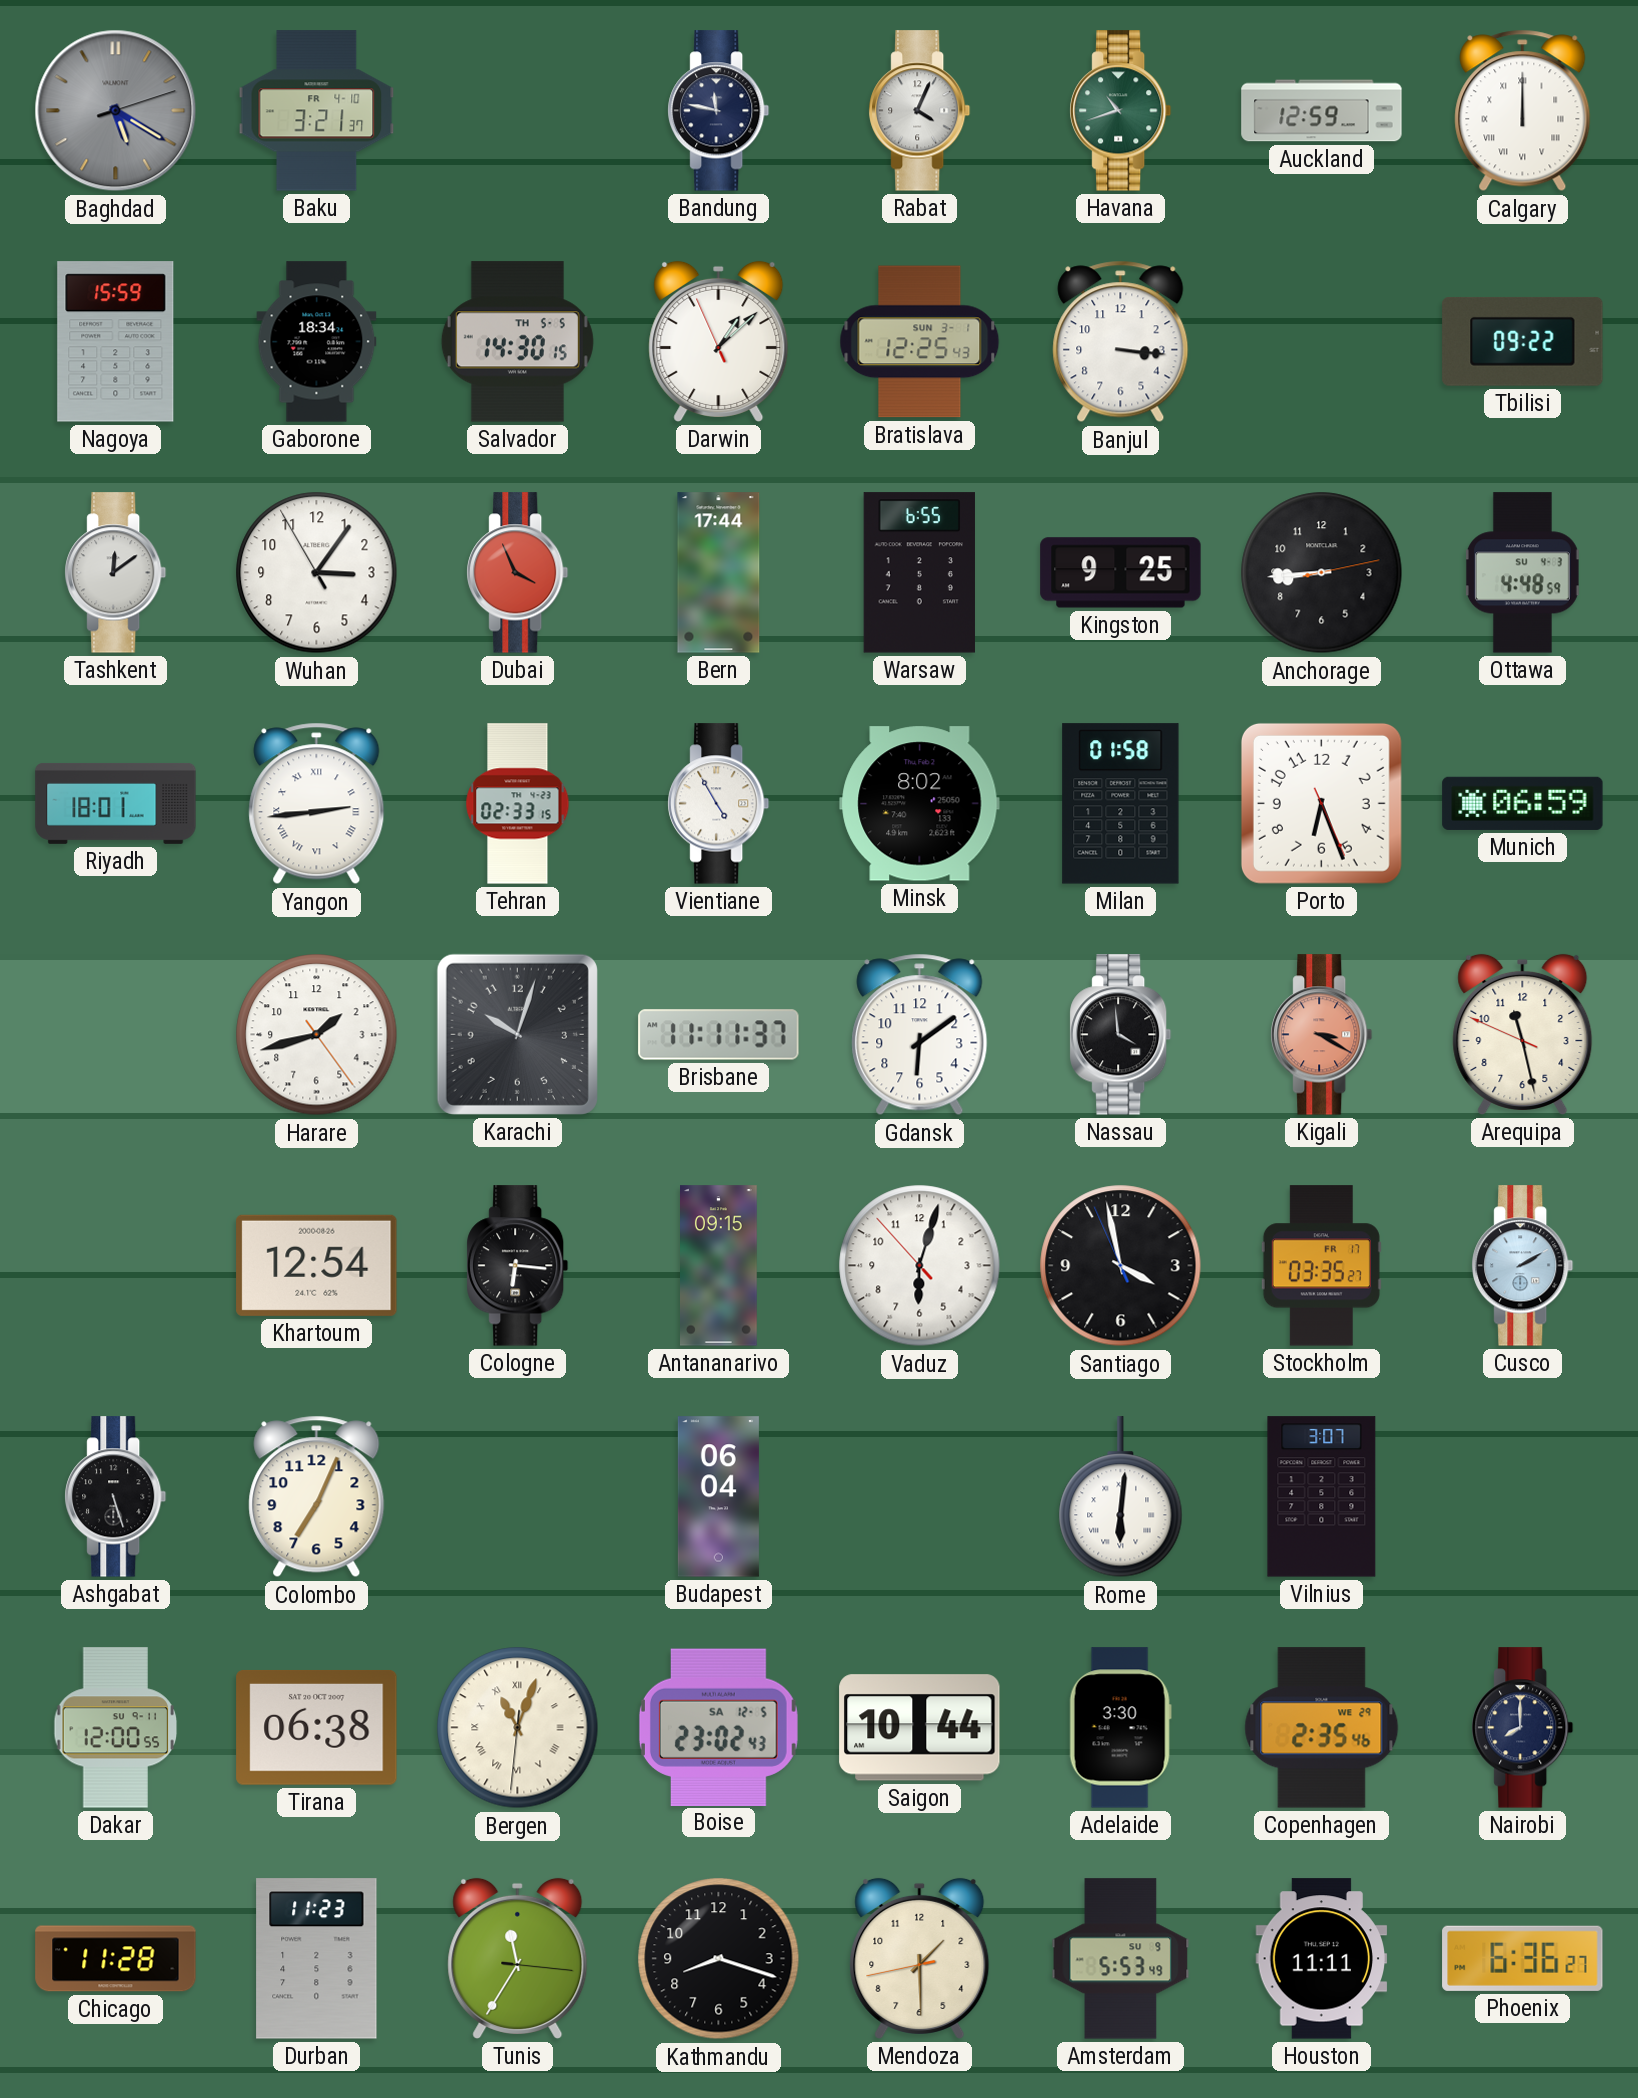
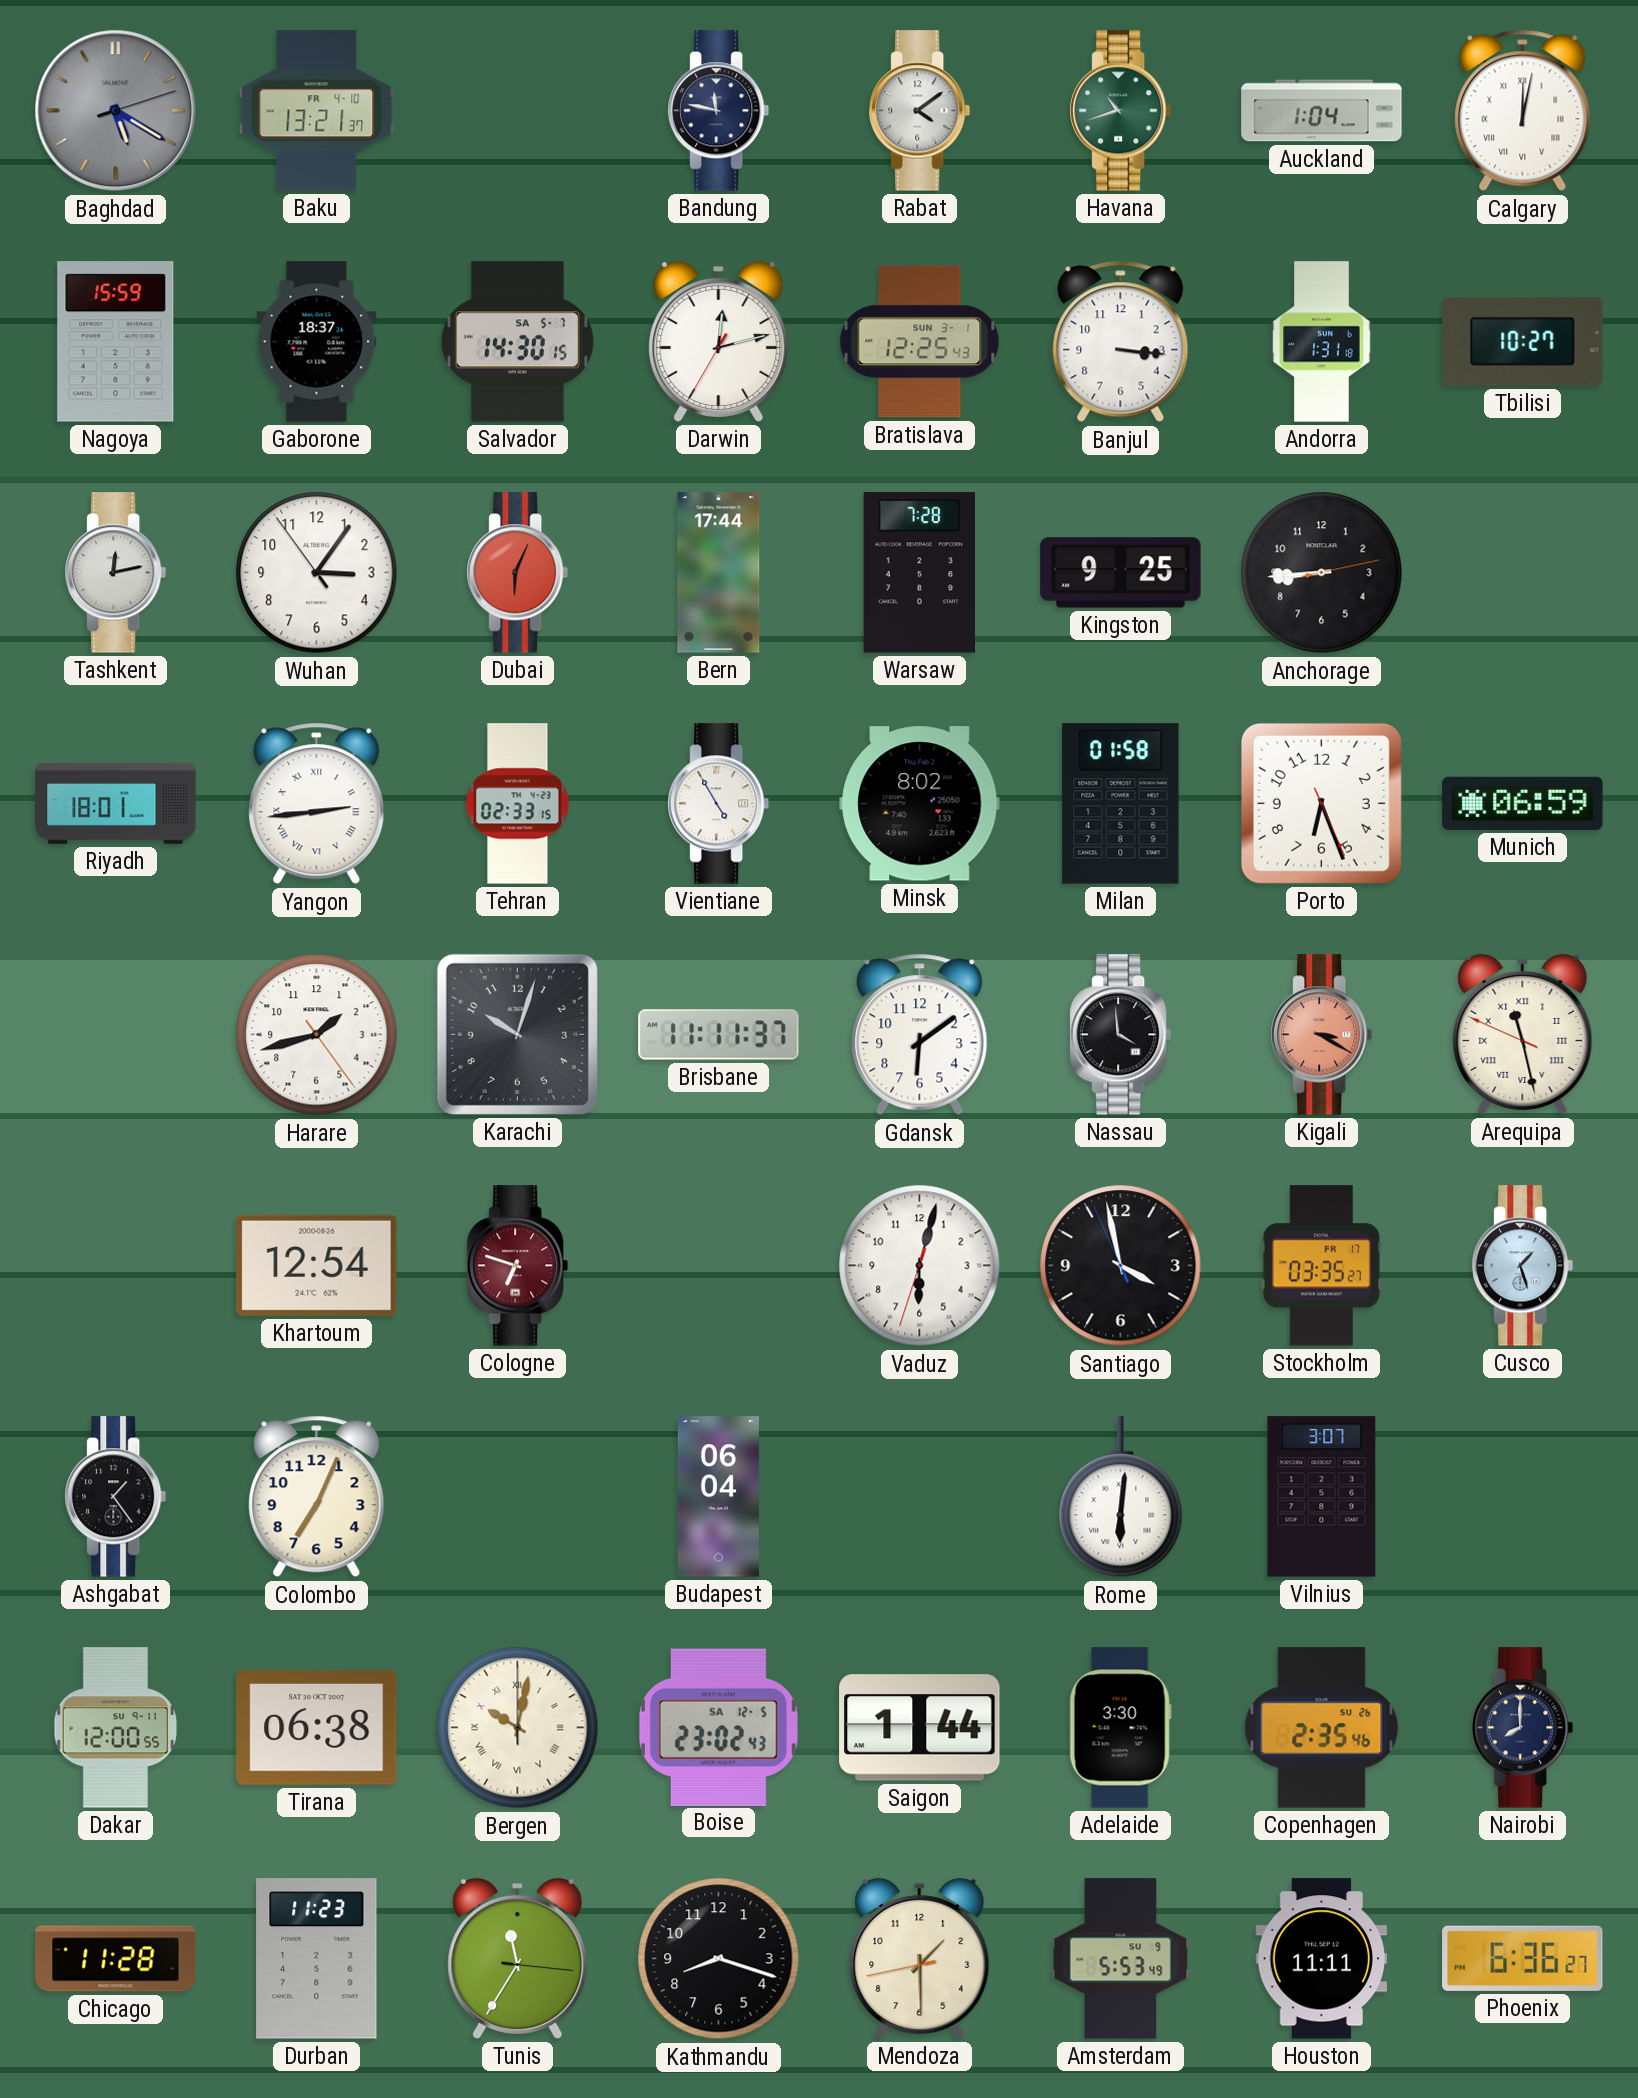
Baku: 3:21 -> 13:21
Rabat: 4:04 -> 4:09
Auckland: 12:59 -> 1:04
Calgary: 12:00 -> 12:02
Gaborone: 18:34 -> 18:37
Salvador date: TH 5-5 -> SA 5-7
Darwin: 1:07 -> 12:12
Andorra: none -> 1:31
Tbilisi: 09:22 -> 10:27
Tashkent: 12:09 -> 12:13
Wuhan: 3:05:55 -> 3:05:54
Dubai: 3:56 -> 6:04
Warsaw: 6:55 -> 7:28
Ottawa: 4:48 -> none
Arequipa numerals: Arabic -> Roman
Cologne: 6:16 -> 6:48
Cologne dial: black -> burgundy
Antananarivo: 09:15 -> none
Vaduz: 6:02:53 -> 6:02:33
Cusco: 2:10 -> 1:27
Ashgabat: 5:27 -> 1:24
Bergen: 11:03 -> 10:02
Saigon: 10:44 -> 1:44
Copenhagen date: WE 29 -> SU 26
